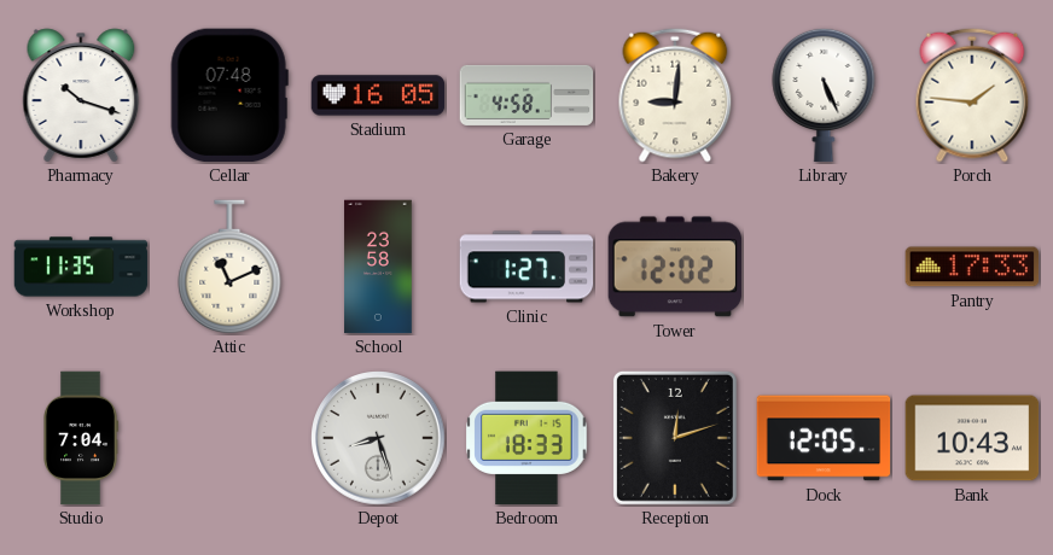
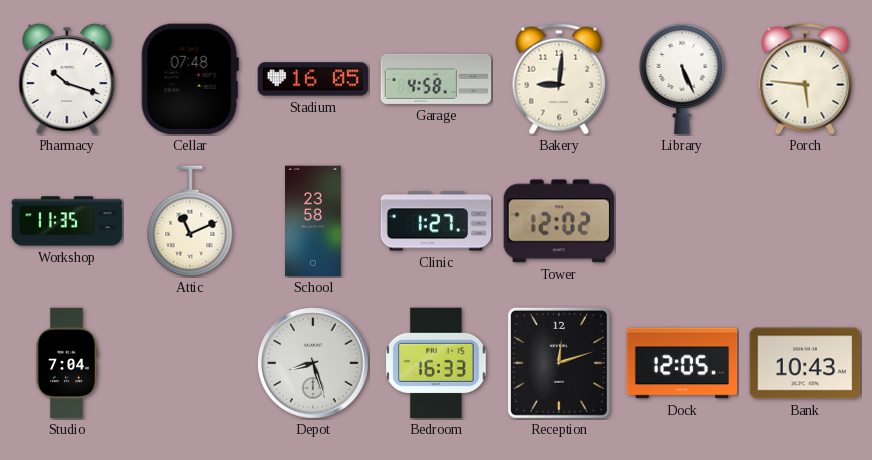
Porch: 1:46 -> 5:46
Pantry: 17:33 -> none
Bedroom: 18:33 -> 16:33
